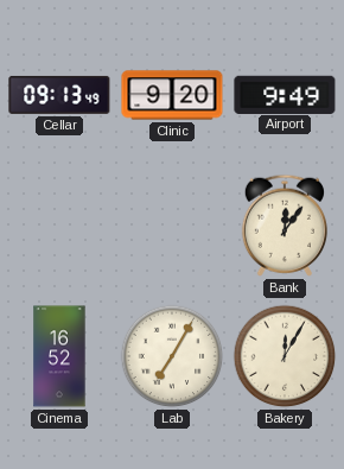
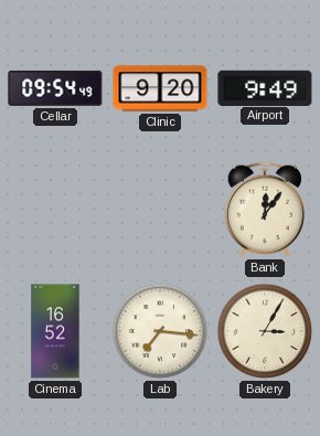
Cellar: 09:13 -> 09:54
Lab: 7:05 -> 7:16
Bakery: 12:05 -> 3:05
